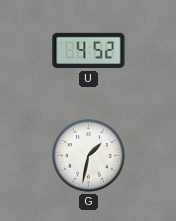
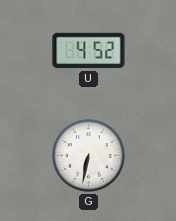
G: 1:32 -> 6:32
